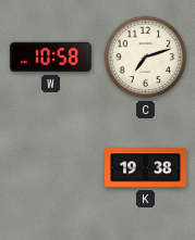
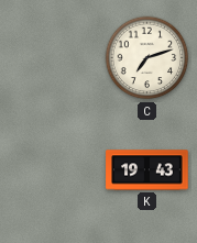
W: 10:58 -> none
K: 19:38 -> 19:43
